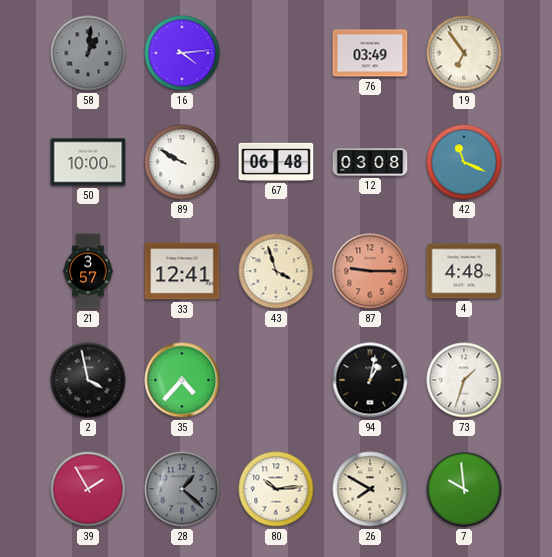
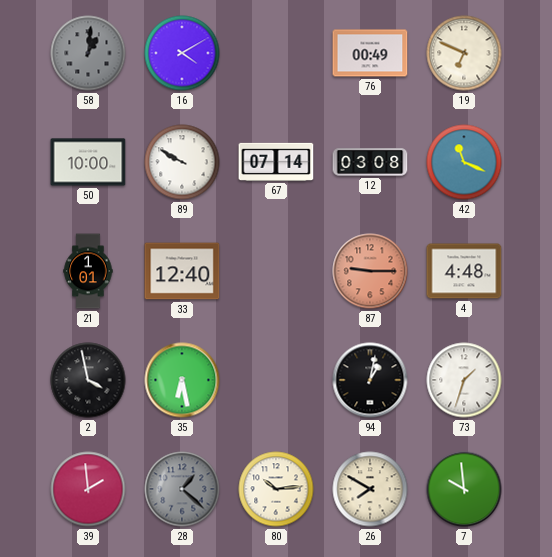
16: 4:14 -> 4:10
76: 03:49 -> 00:49
19: 6:54 -> 6:49
67: 06:48 -> 07:14
21: 3:57 -> 1:01
33: 12:41 -> 12:40
43: 3:57 -> none
35: 4:37 -> 6:28
39: 1:55 -> 1:59
